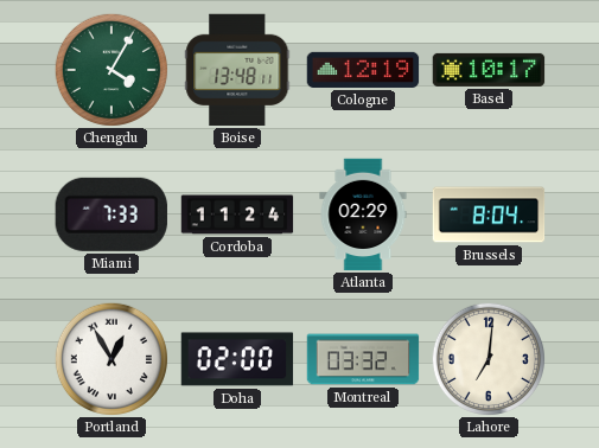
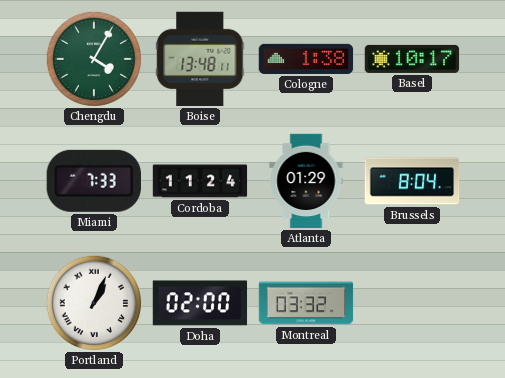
Cologne: 12:19 -> 1:38
Atlanta: 02:29 -> 01:29
Portland: 12:55 -> 1:04
Lahore: 7:01 -> none
